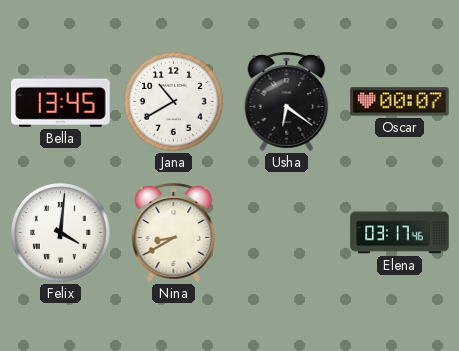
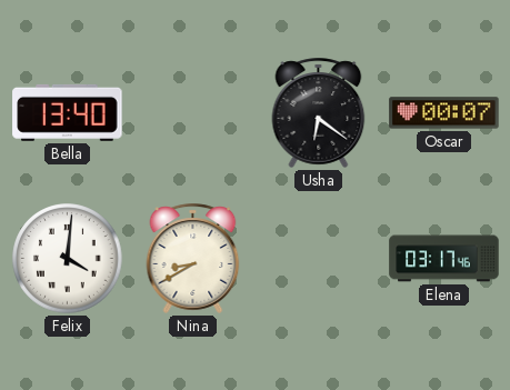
Bella: 13:45 -> 13:40
Jana: 10:40 -> none
